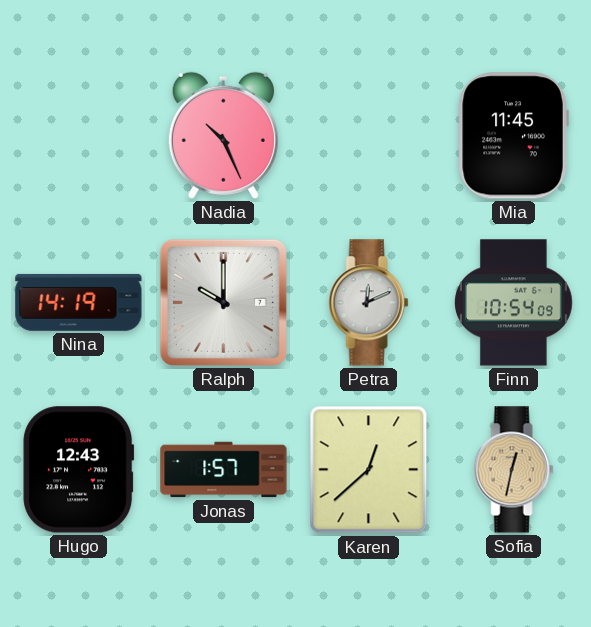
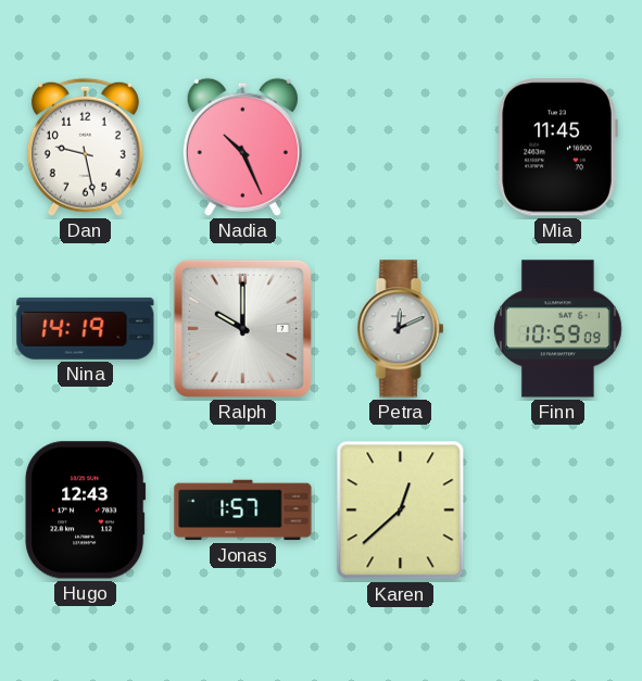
Dan: none -> 9:28
Finn: 10:54 -> 10:59
Sofia: 12:32 -> none
